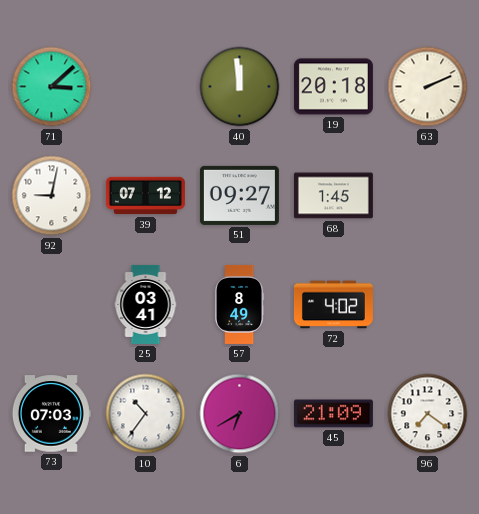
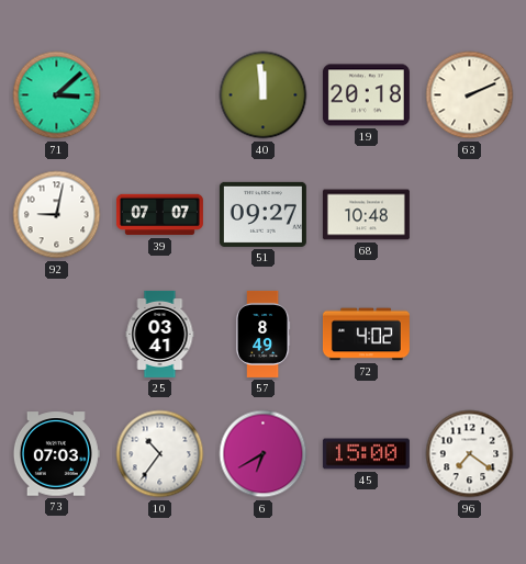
39: 07:12 -> 07:07
68: 1:45 -> 10:48
45: 21:09 -> 15:00
